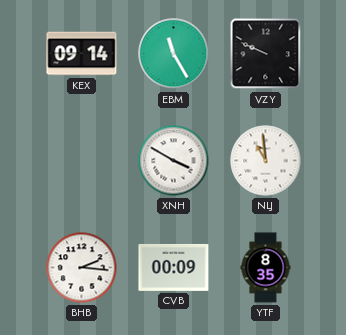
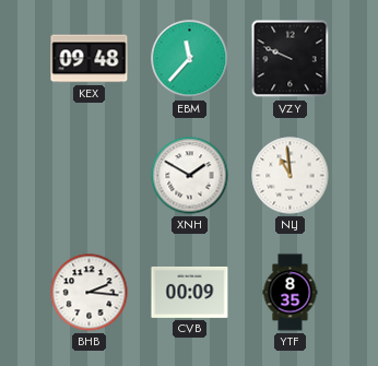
KEX: 09:14 -> 09:48
EBM: 11:25 -> 11:37
XNH: 3:50 -> 1:50
